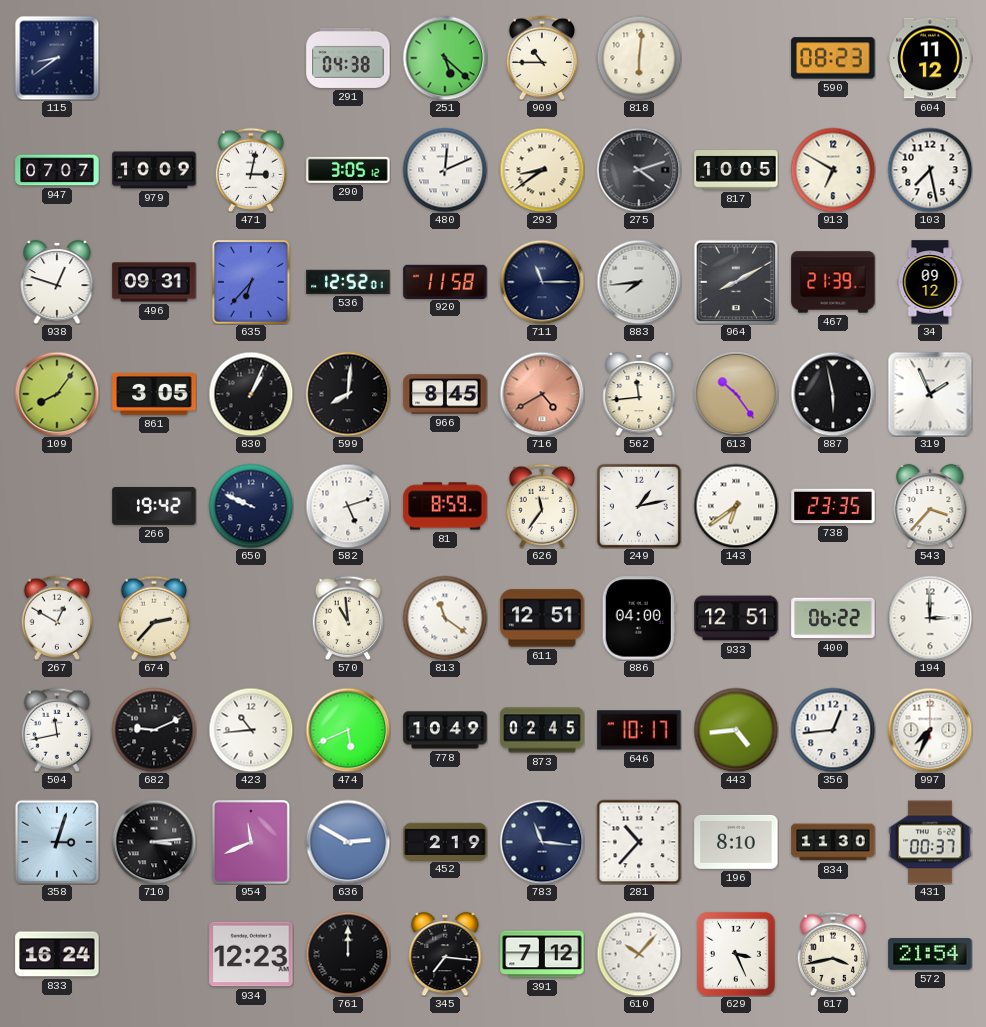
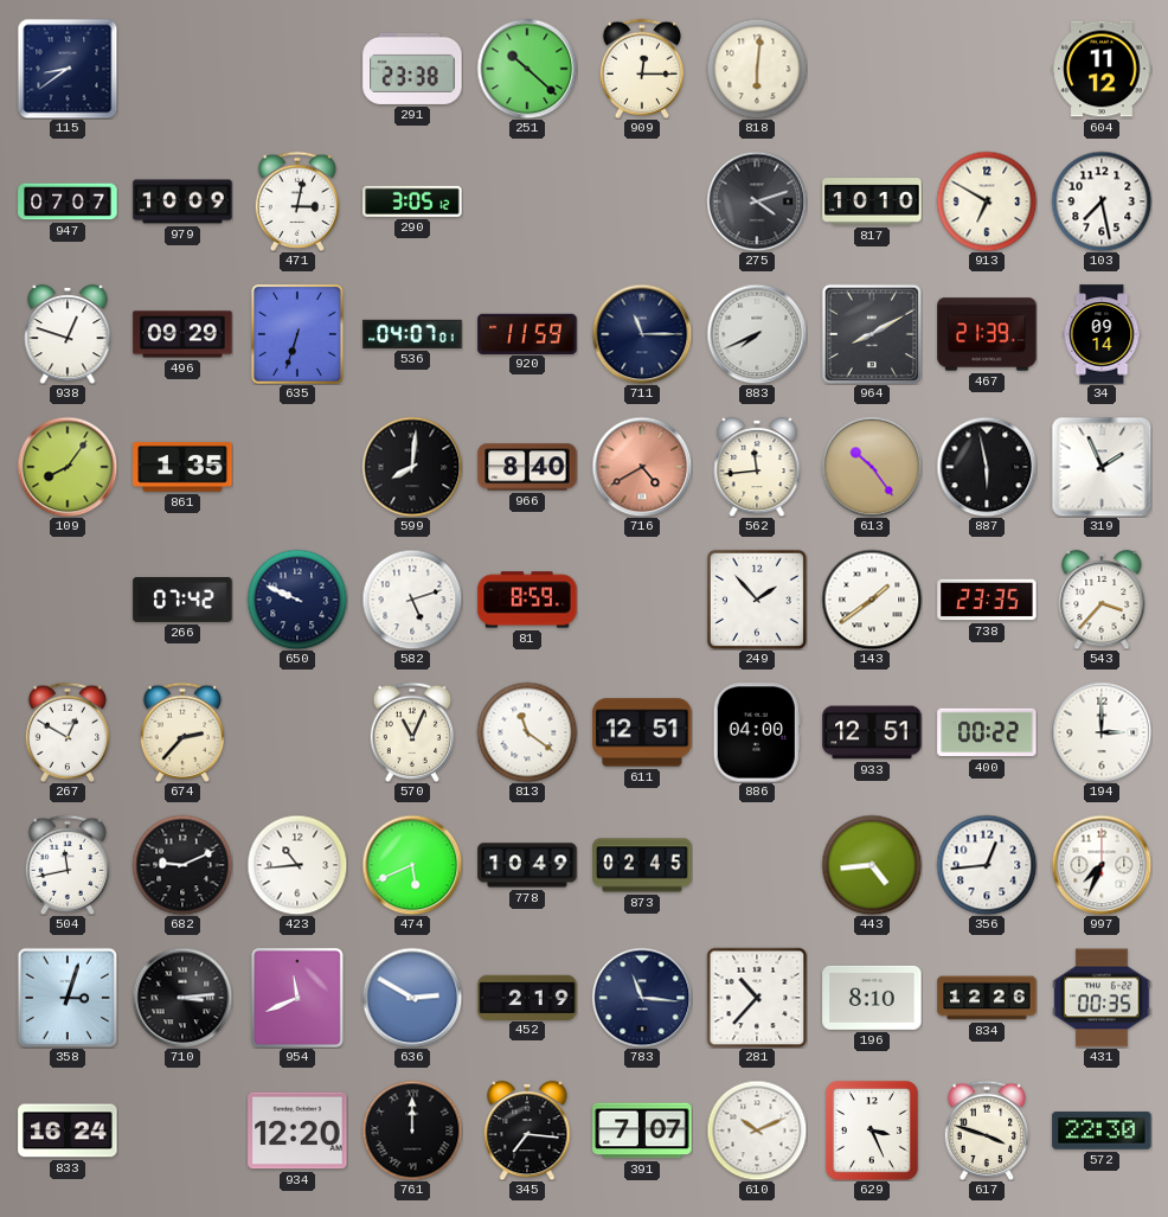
291: 04:38 -> 23:38
251: 5:22 -> 10:22
909: 10:45 -> 12:15
590: 08:23 -> none
480: 12:11 -> none
293: 8:39 -> none
817: 10:05 -> 10:10
496: 09:31 -> 09:29
635: 6:37 -> 6:33
536: 12:52 -> 04:07
920: 11:58 -> 11:59
883: 7:44 -> 7:41
34: 09:12 -> 09:14
861: 3:05 -> 1:35
830: 1:04 -> none
966: 8:45 -> 8:40
266: 19:42 -> 07:42
626: 11:36 -> none
249: 1:13 -> 1:53
143: 6:39 -> 1:39
570: 10:59 -> 11:04
400: 06:22 -> 00:22
646: 10:17 -> none
834: 11:30 -> 12:26
431: 00:37 -> 00:35
934: 12:23 -> 12:20
391: 7:12 -> 7:07
610: 10:07 -> 10:11
617: 3:43 -> 3:48
572: 21:54 -> 22:30
